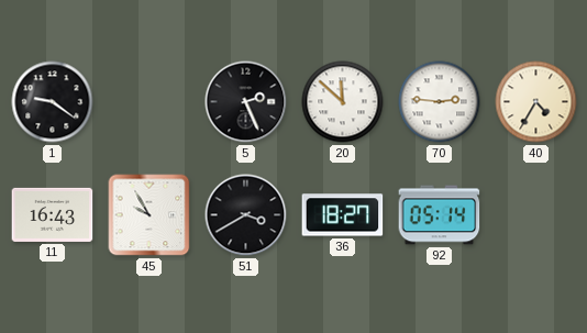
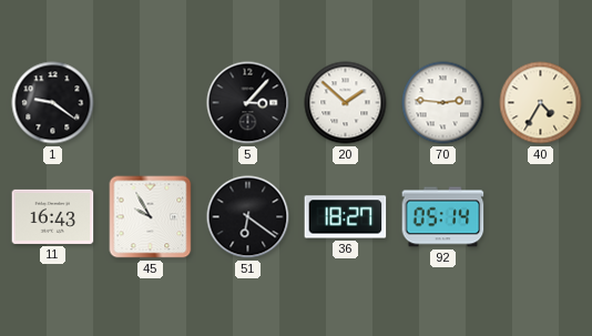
5: 2:26 -> 3:07
20: 11:52 -> 1:52
51: 3:40 -> 6:21
